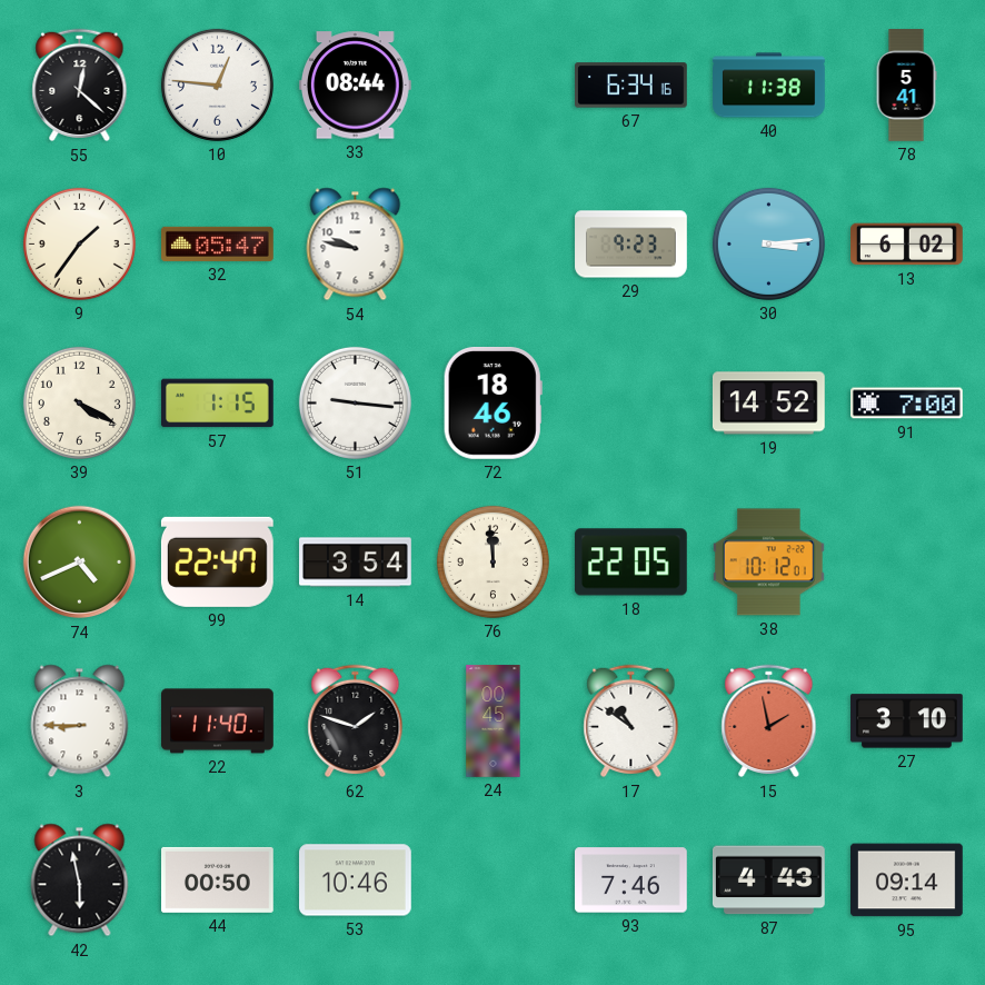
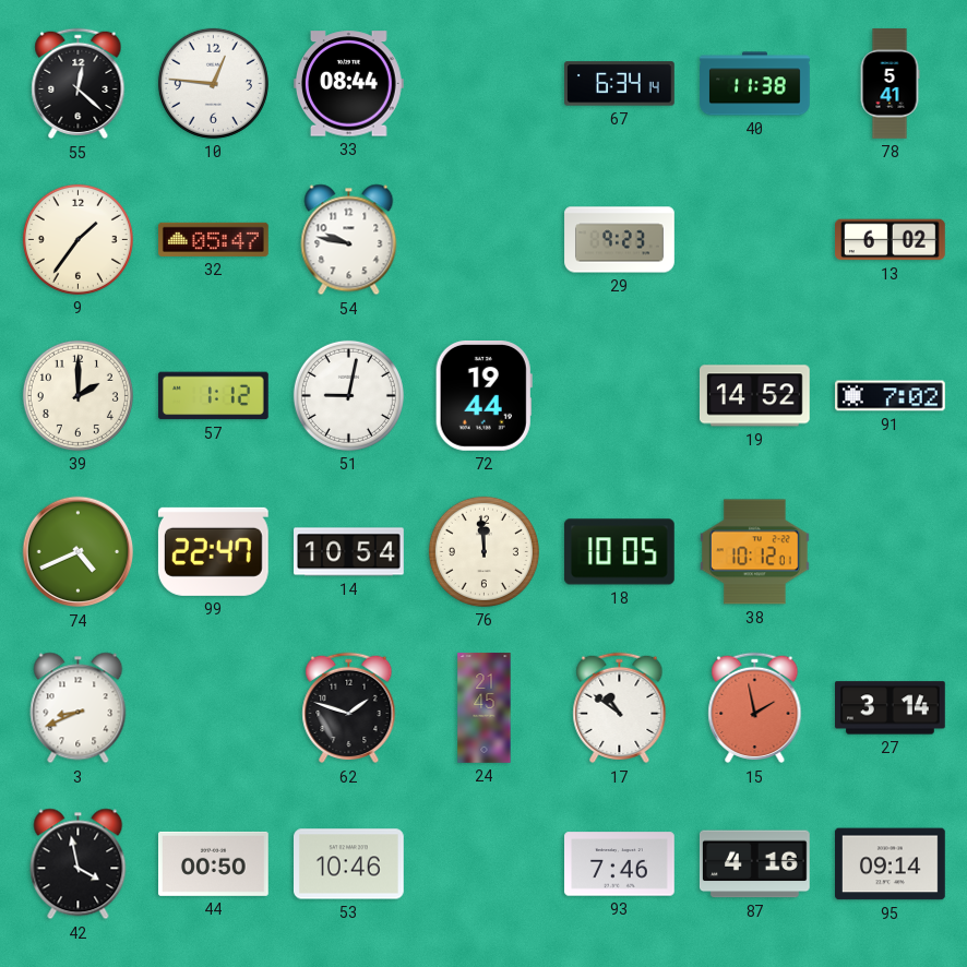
67: 6:34:16 -> 6:34:14
30: 3:14 -> none
39: 4:20 -> 2:00
57: 1:15 -> 1:12
51: 9:16 -> 9:02
72: 18:46 -> 19:44
91: 7:00 -> 7:02
14: 3:54 -> 10:54
18: 22:05 -> 10:05
3: 8:45 -> 8:41
22: 11:40 -> none
24: 00:45 -> 21:45
27: 3:10 -> 3:14
42: 5:58 -> 3:58
87: 4:43 -> 4:16
